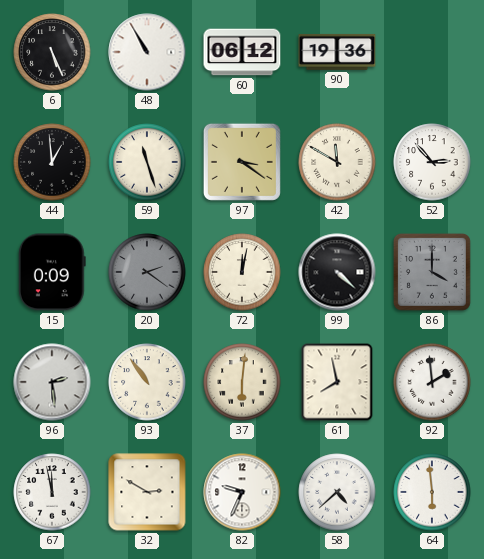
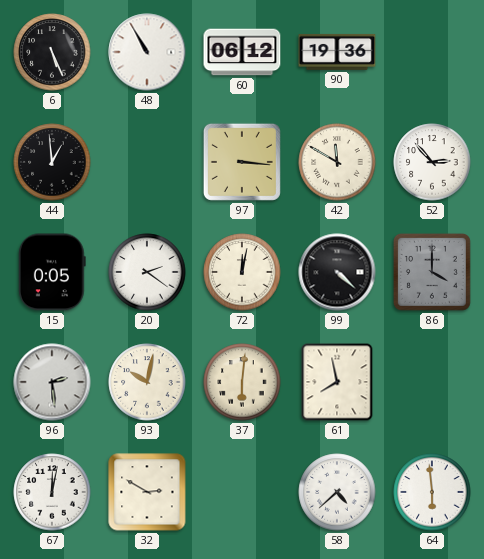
59: 11:27 -> none
97: 3:21 -> 3:16
15: 0:09 -> 0:05
20 dial: grey -> white
93: 10:54 -> 10:02
92: 1:59 -> none
67: 11:58 -> 12:02
82: 9:34 -> none
